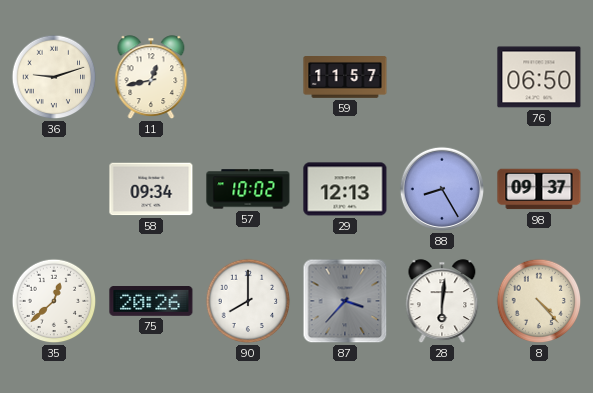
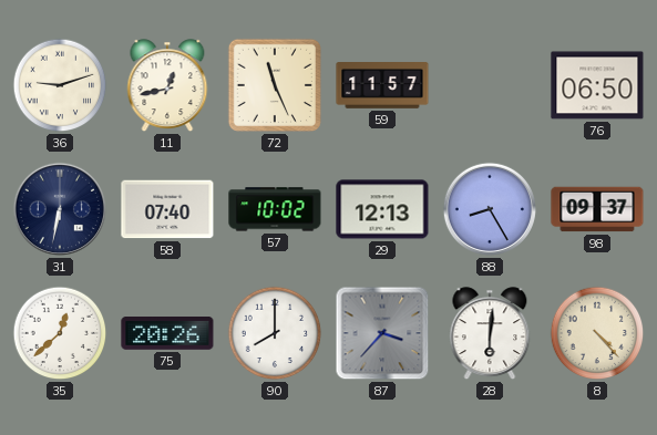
72: none -> 11:26
31: none -> 6:32
58: 09:34 -> 07:40
